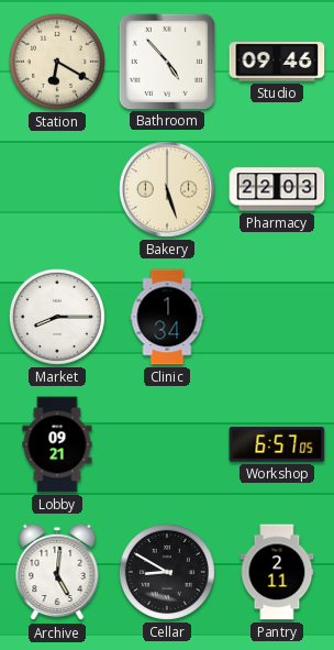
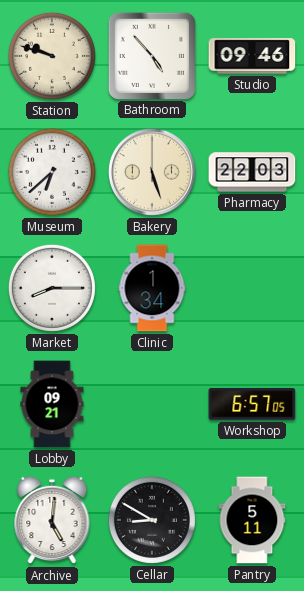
Station: 6:20 -> 9:48
Museum: none -> 6:38
Pantry: 2:11 -> 5:11
